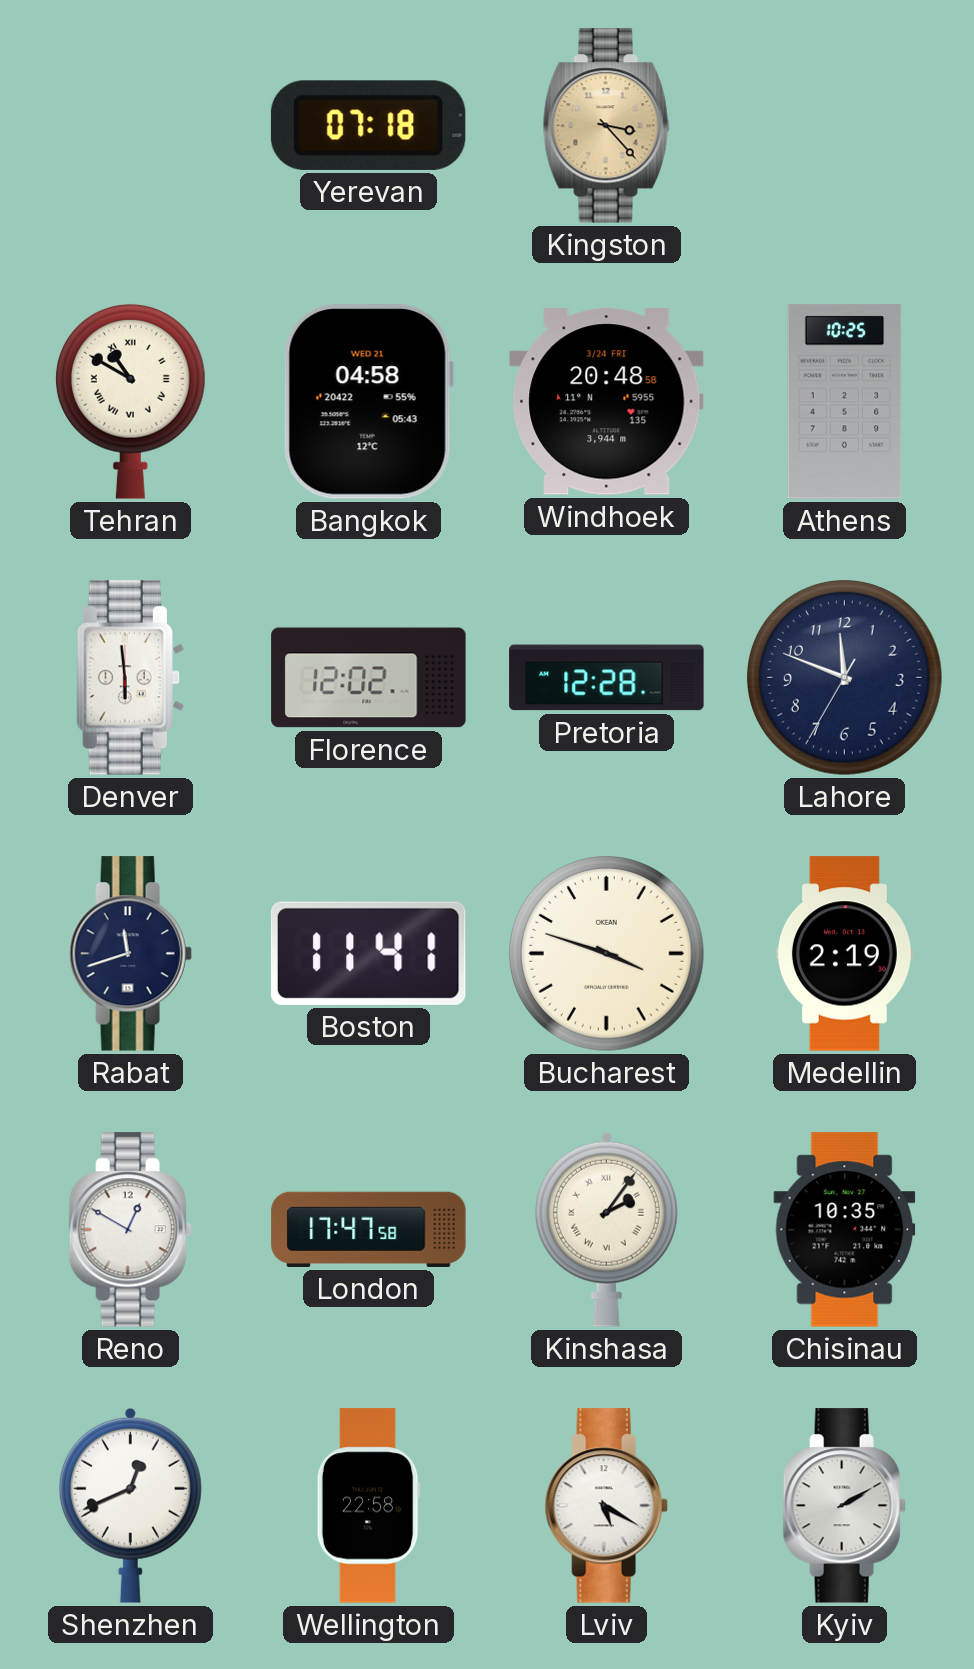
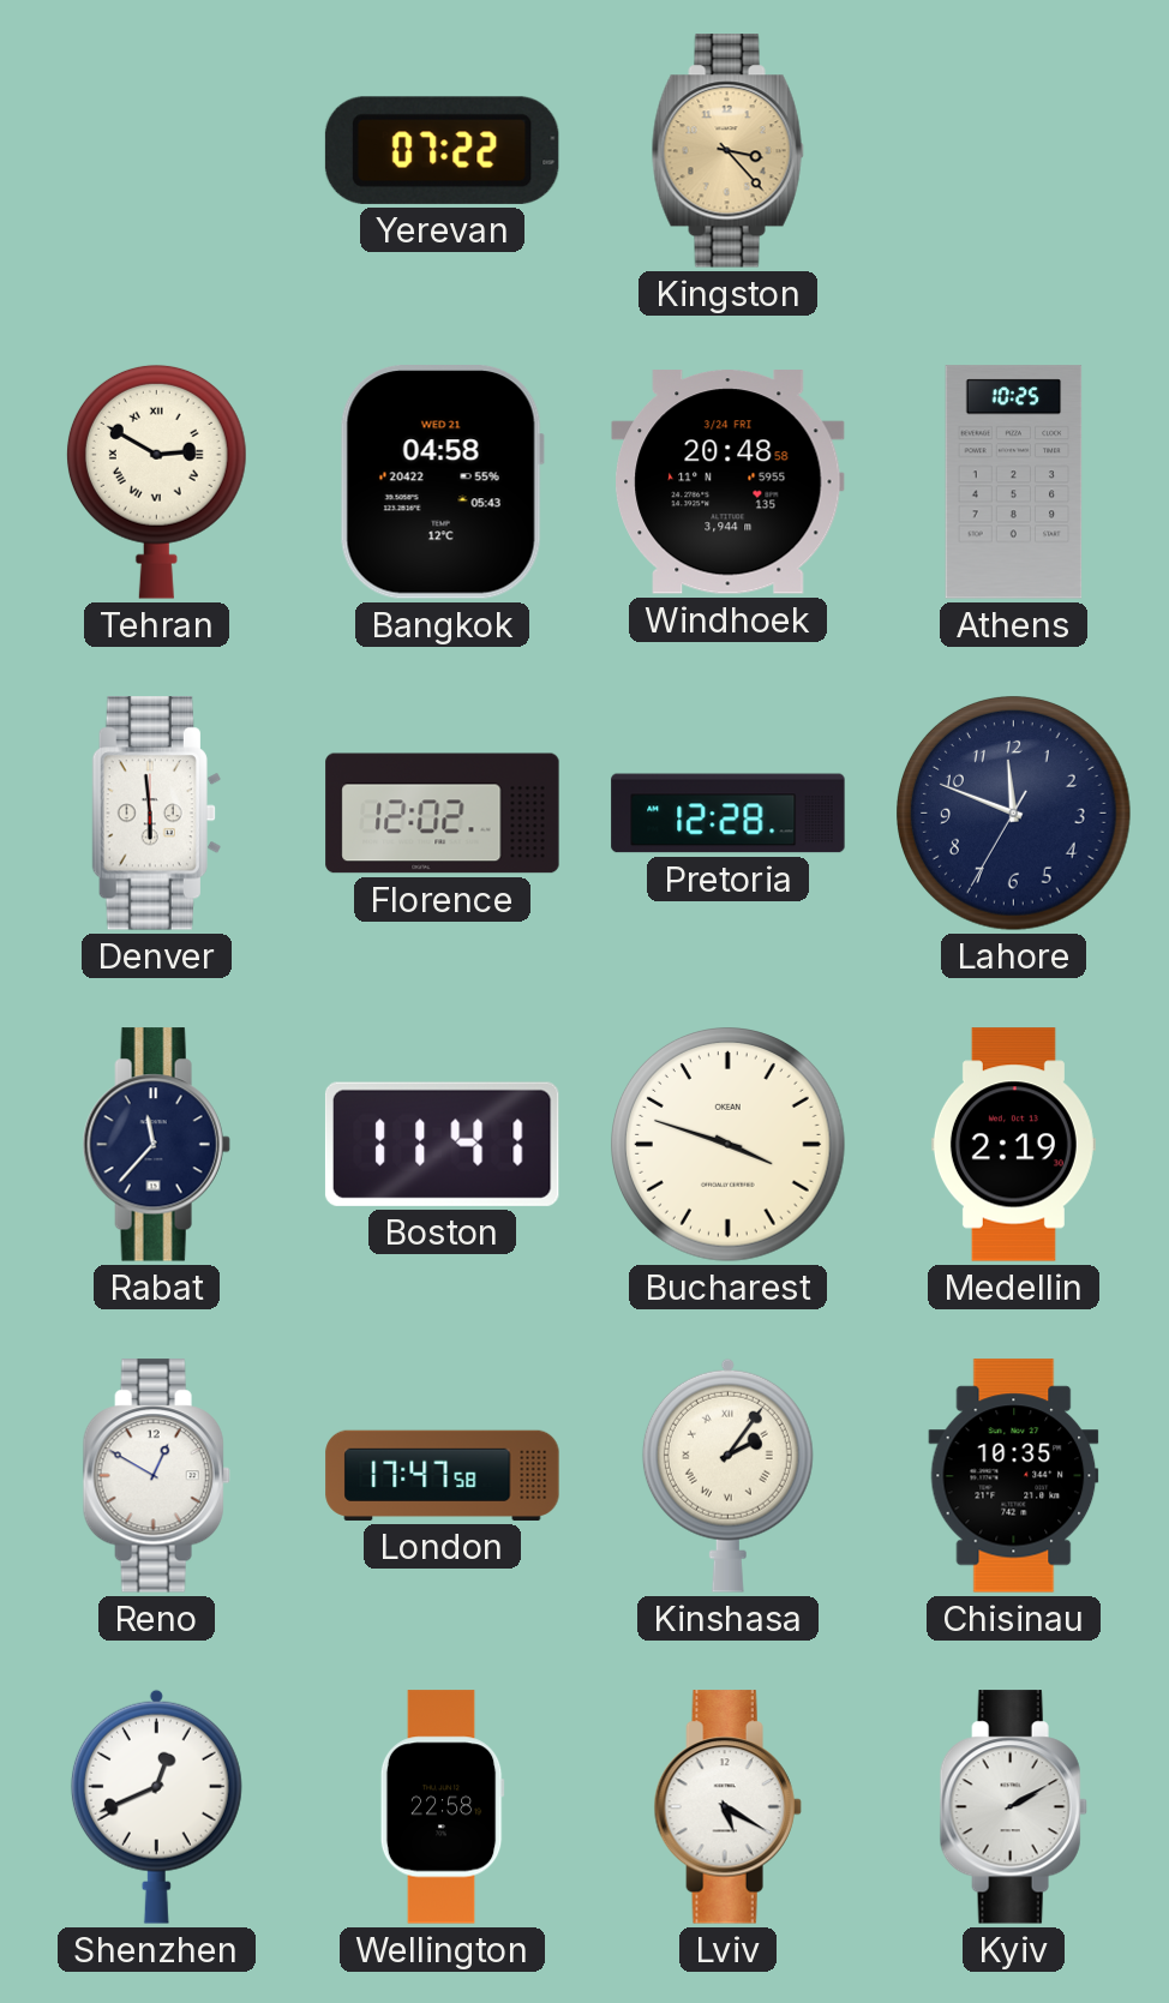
Yerevan: 07:18 -> 07:22
Tehran: 10:50 -> 2:50
Rabat: 11:42 -> 11:37
